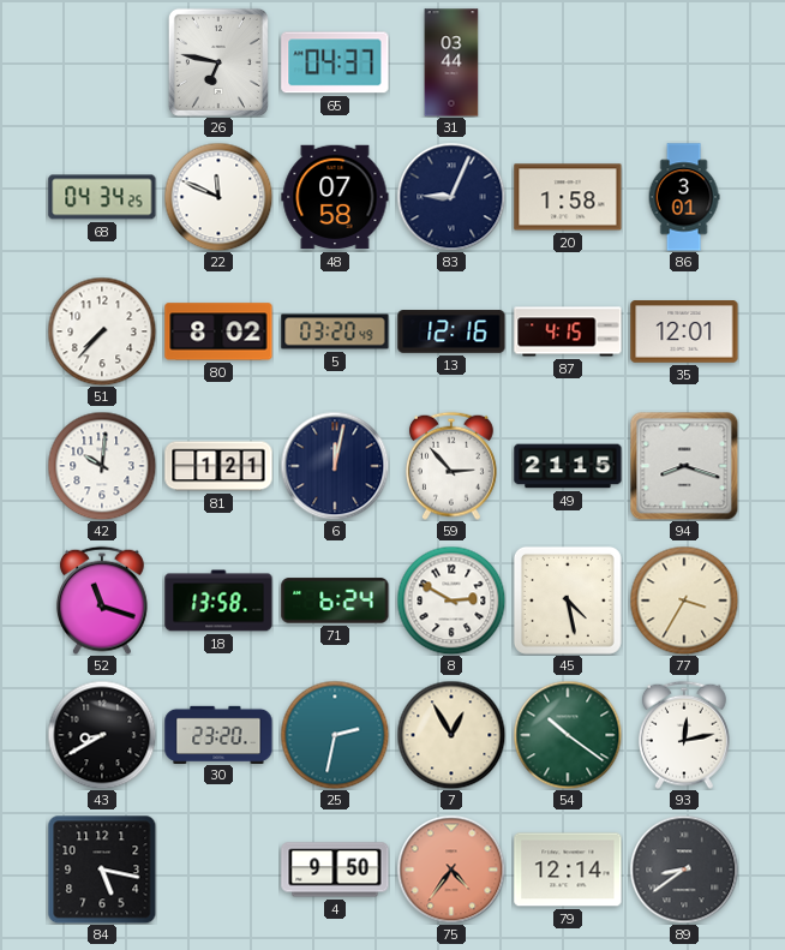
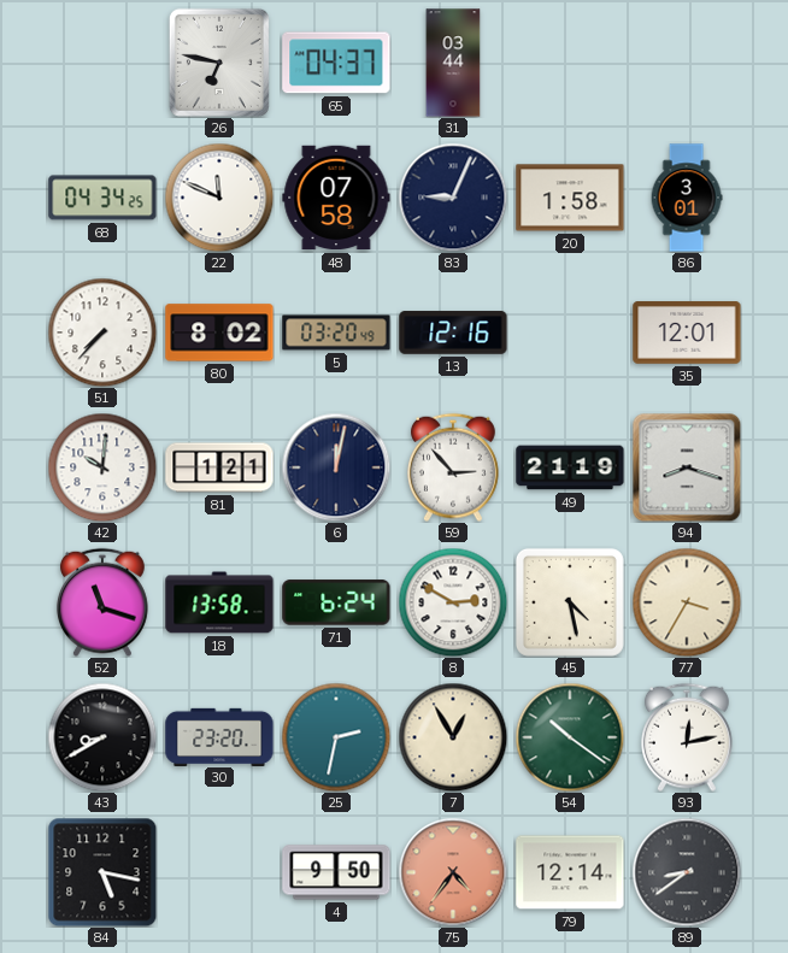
87: 4:15 -> none
49: 21:15 -> 21:19
